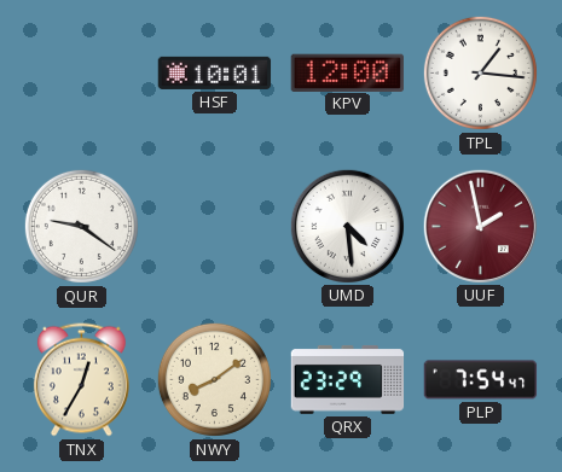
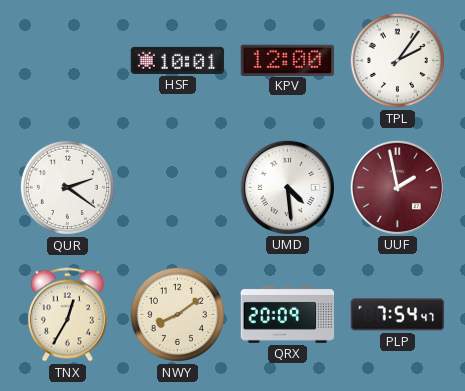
TPL: 1:16 -> 2:06
QUR: 9:21 -> 2:21
QRX: 23:29 -> 20:09
